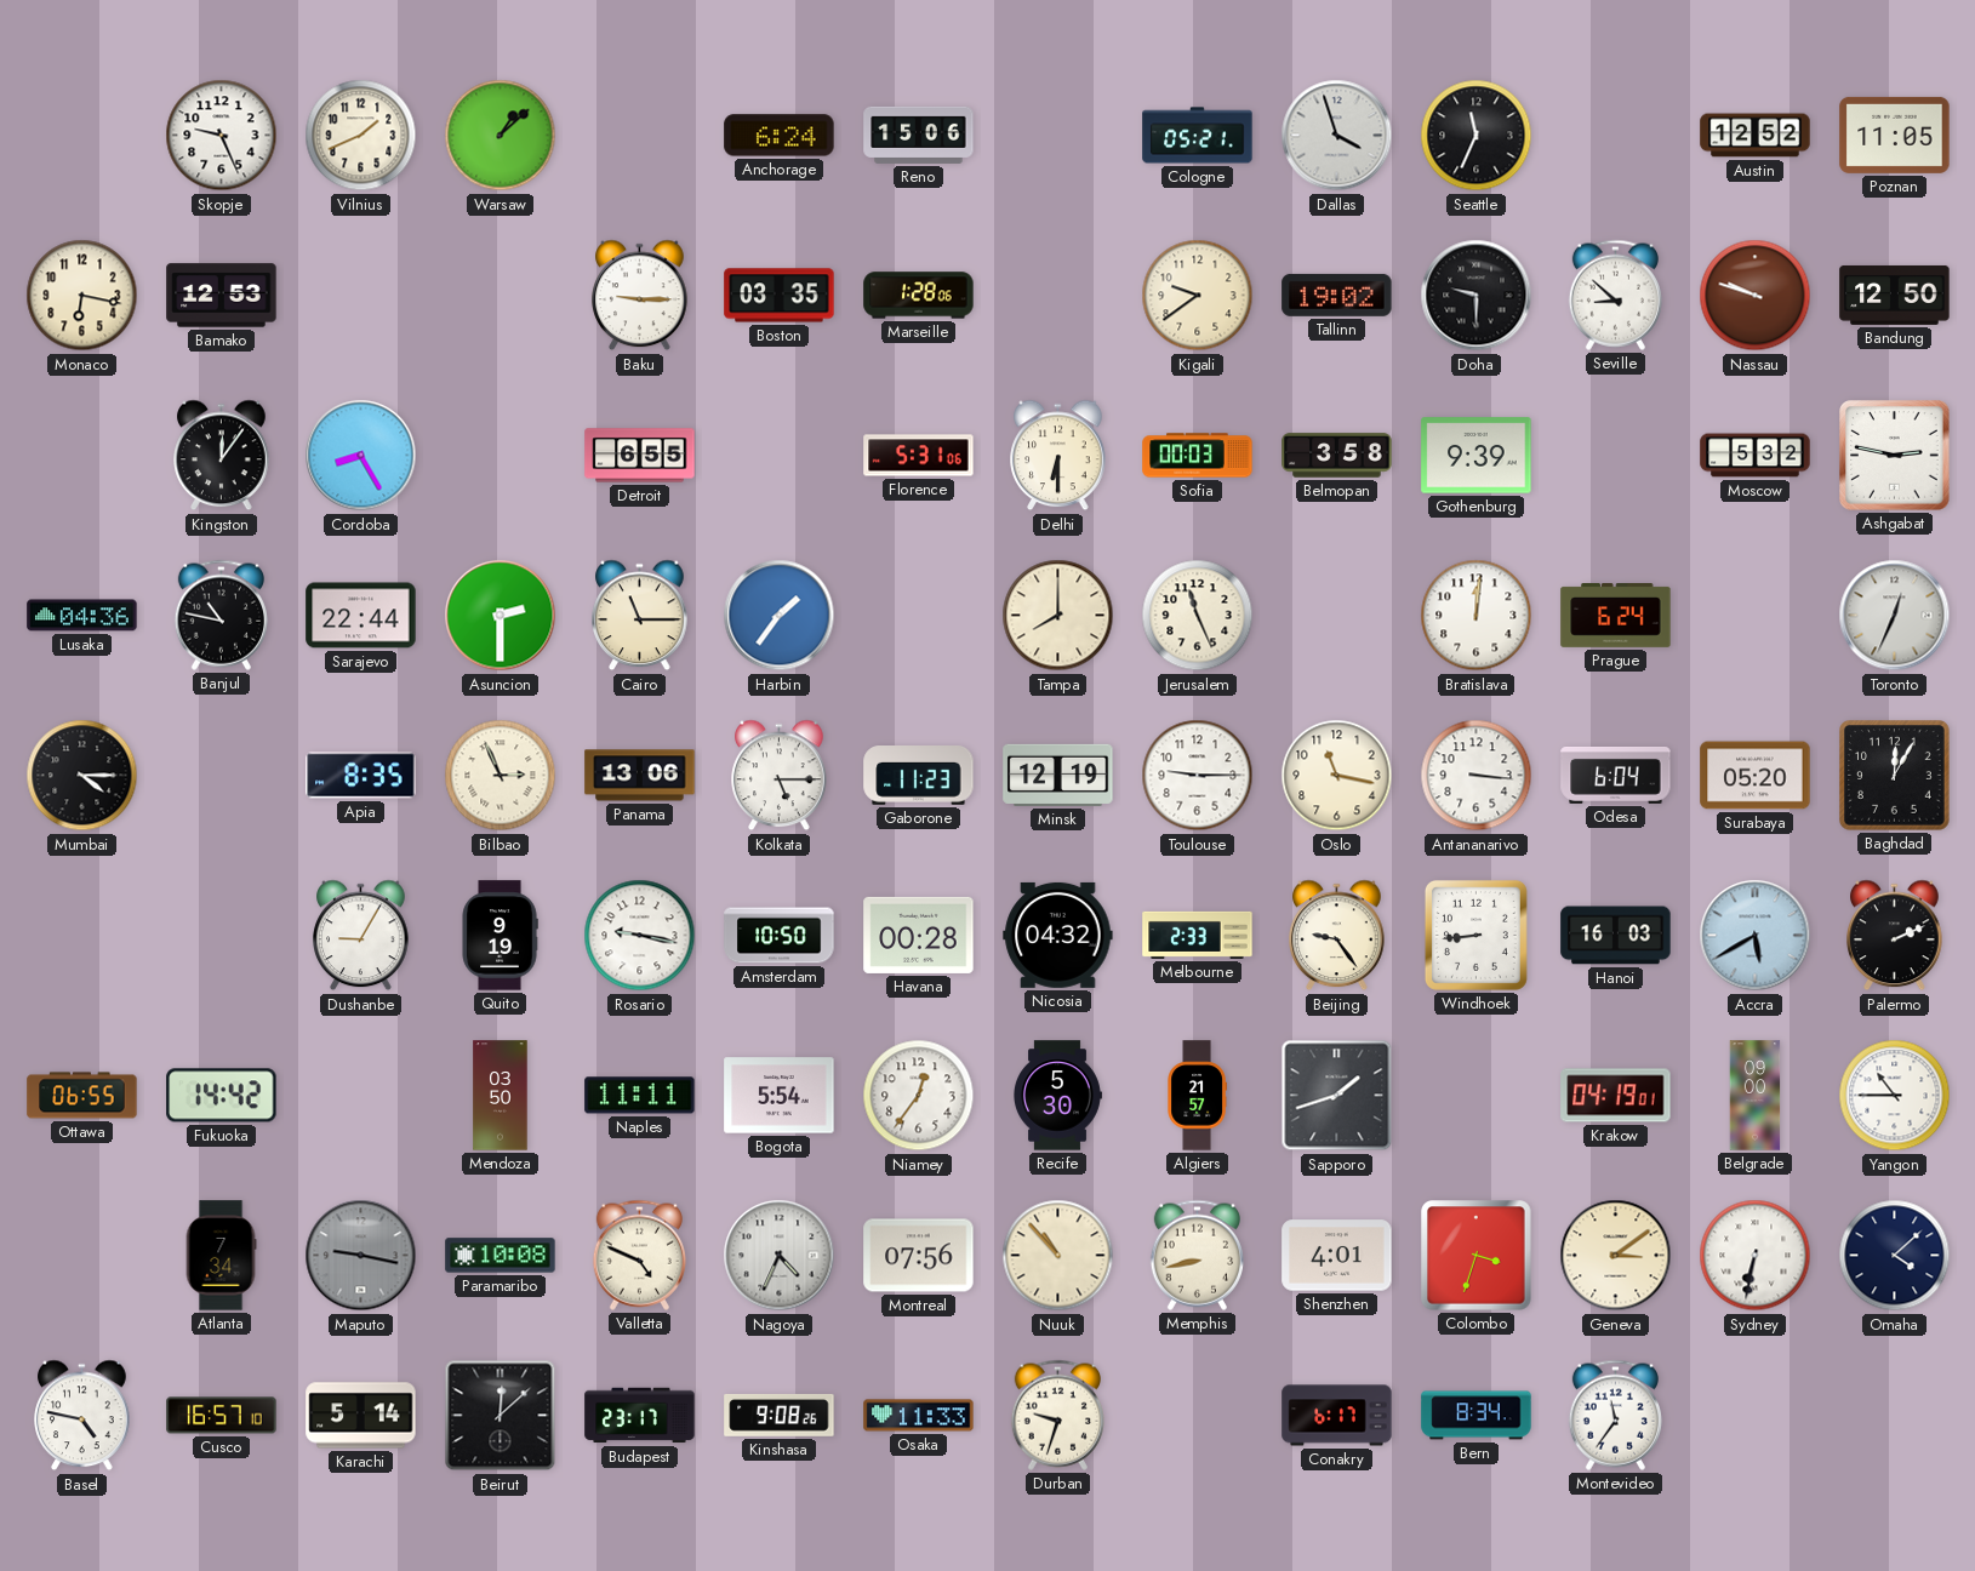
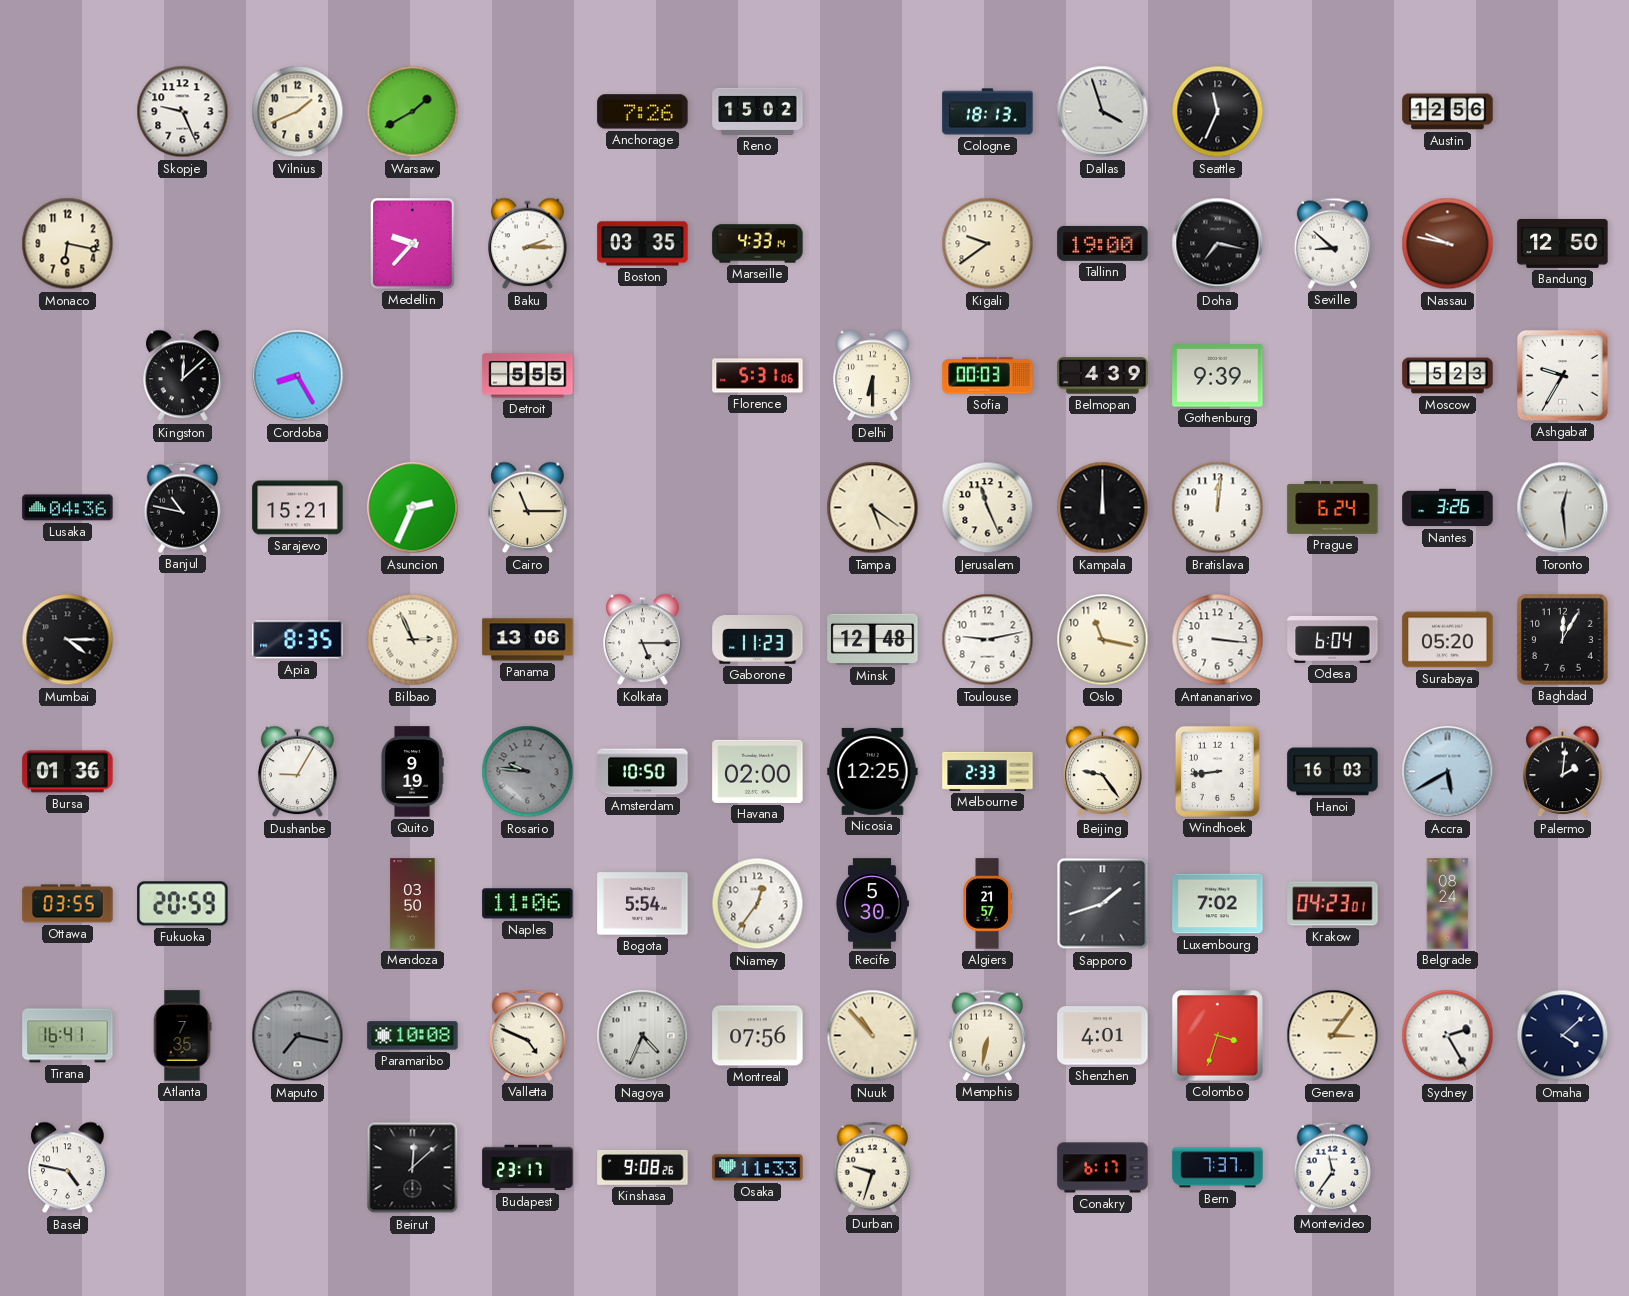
Warsaw: 1:08 -> 1:40
Anchorage: 6:24 -> 7:26
Reno: 15:06 -> 15:02
Cologne: 05:21 -> 18:13
Austin: 12:52 -> 12:56
Poznan: 11:05 -> none
Bamako: 12:53 -> none
Medellin: none -> 9:37
Baku: 9:15 -> 2:15
Marseille: 1:28 -> 4:33
Tallinn: 19:02 -> 19:00
Doha: 9:30 -> 7:17
Nassau: 9:48 -> 9:47
Kingston: 12:06 -> 12:08
Detroit: 6:55 -> 5:55
Belmopan: 3:58 -> 4:39
Moscow: 5:32 -> 5:23
Ashgabat: 2:47 -> 9:35
Sarajevo: 22:44 -> 15:21
Asuncion: 2:30 -> 2:34
Harbin: 1:36 -> none
Tampa: 8:00 -> 5:21
Kampala: none -> 12:00
Nantes: none -> 3:26
Toronto: 12:34 -> 12:29
Minsk: 12:19 -> 12:48
Toulouse: 9:15 -> 9:13
Bursa: none -> 01:36
Rosario: 9:17 -> 9:46
Rosario dial: white -> grey
Havana: 00:28 -> 02:00
Nicosia: 04:32 -> 12:25
Palermo: 2:11 -> 2:01
Ottawa: 06:55 -> 03:55
Fukuoka: 14:42 -> 20:59
Naples: 11:11 -> 11:06
Luxembourg: none -> 7:02
Krakow: 04:19 -> 04:23
Belgrade: 09:00 -> 08:24
Yangon: 10:45 -> none
Tirana: none -> 16:41
Atlanta: 7:34 -> 7:35
Maputo: 9:17 -> 7:17
Memphis: 8:43 -> 6:32
Geneva: 3:09 -> 3:06
Sydney: 6:32 -> 2:25
Cusco: 16:57 -> none
Karachi: 5:14 -> none
Bern: 8:34 -> 7:37
